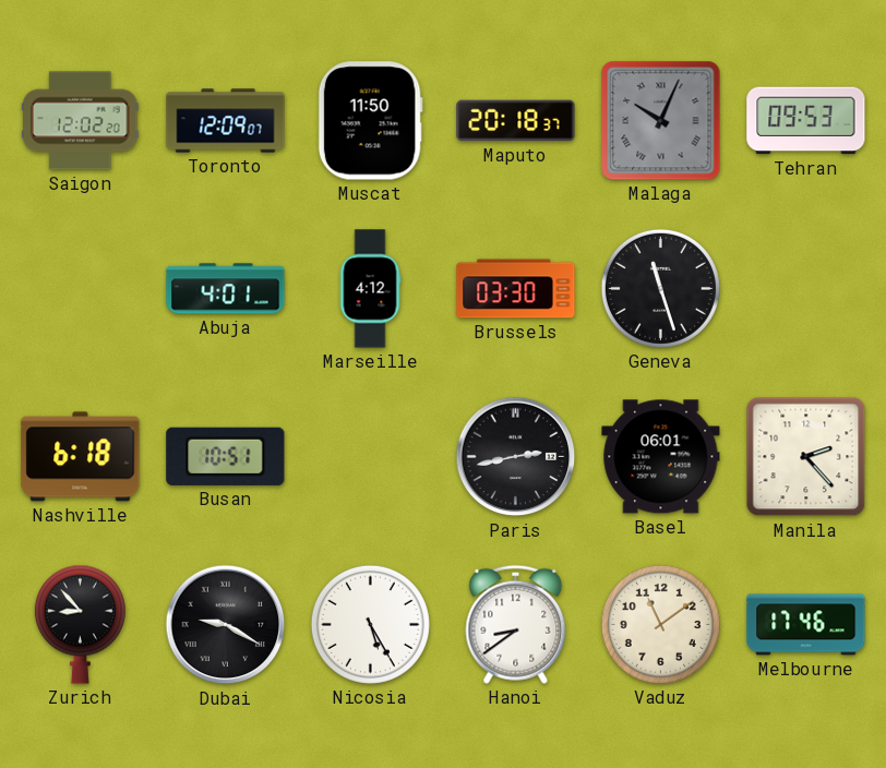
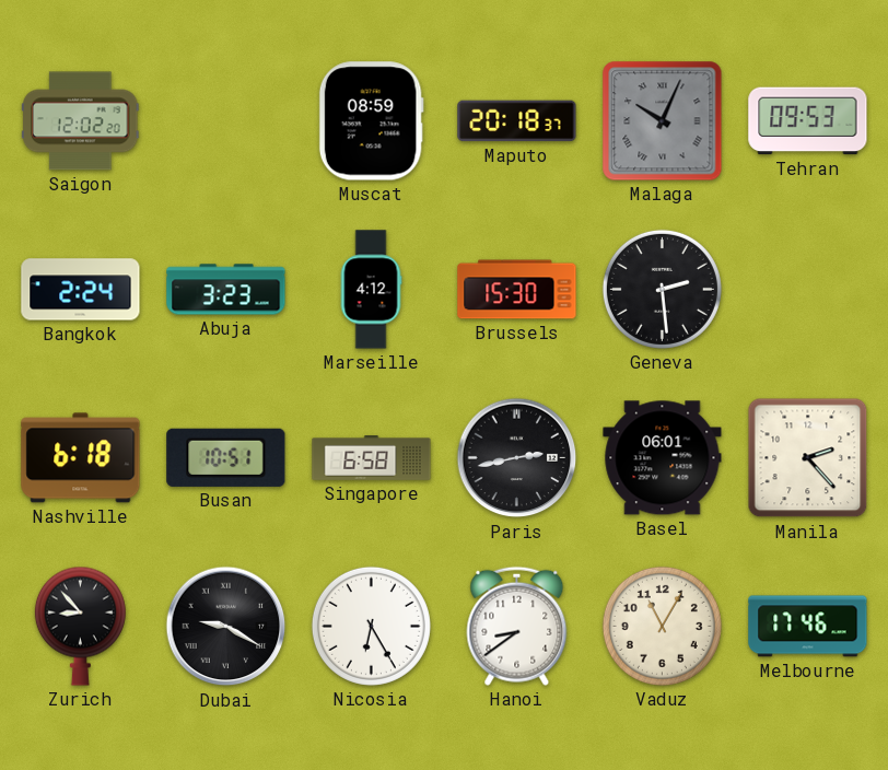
Toronto: 12:09 -> none
Muscat: 11:50 -> 08:59
Bangkok: none -> 2:24
Abuja: 4:01 -> 3:23
Brussels: 03:30 -> 15:30
Geneva: 11:27 -> 2:29
Singapore: none -> 6:58
Nicosia: 5:25 -> 6:25
Vaduz: 11:09 -> 11:05
